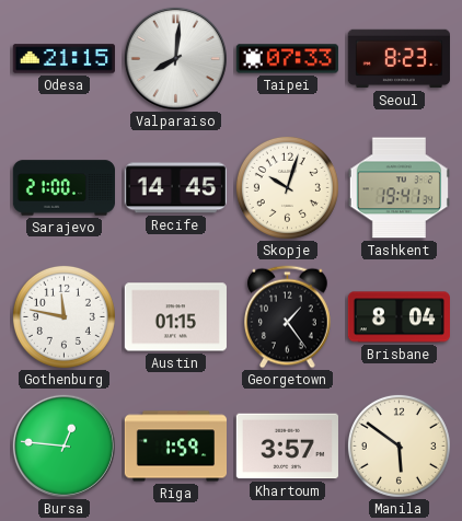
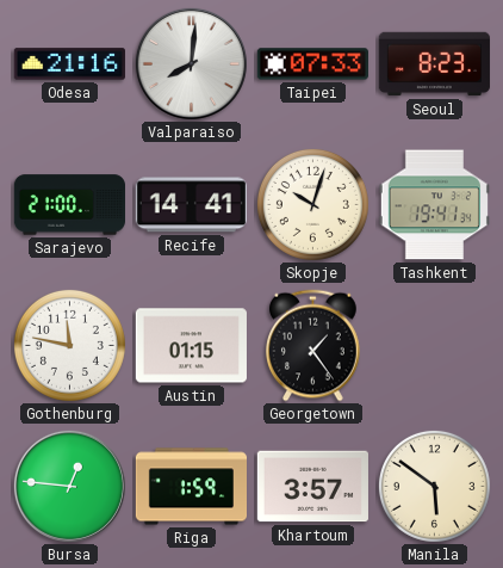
Odesa: 21:15 -> 21:16
Recife: 14:45 -> 14:41
Brisbane: 8:04 -> none
